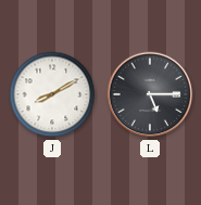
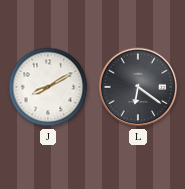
L: 5:15 -> 6:21
